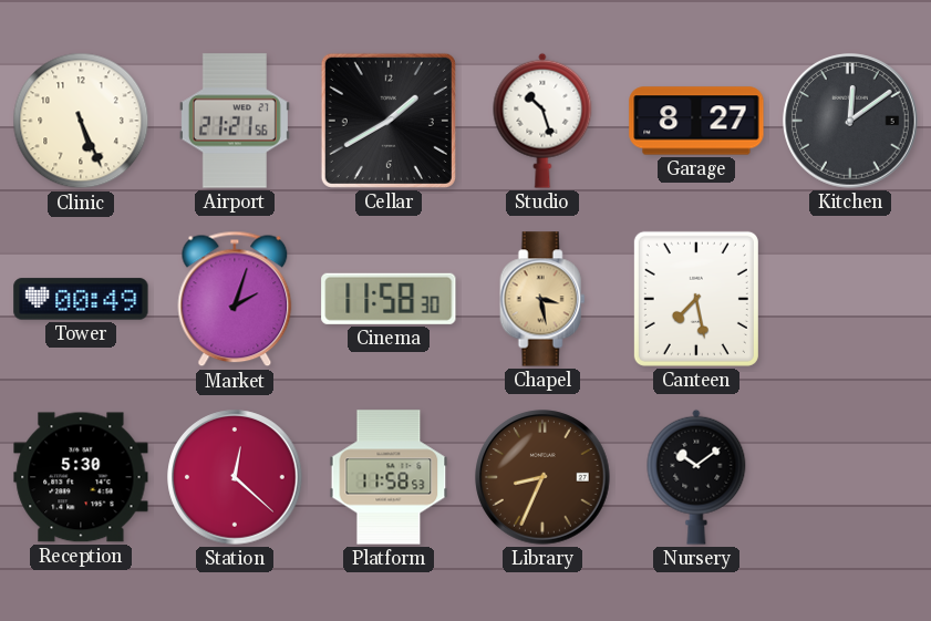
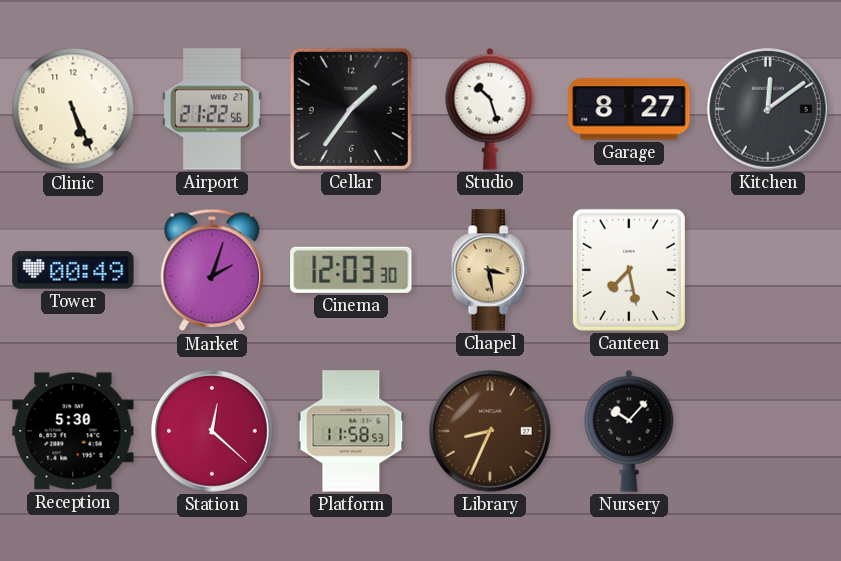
Airport: 21:21 -> 21:22
Cellar: 1:40 -> 1:36
Cinema: 11:58 -> 12:03
Nursery: 10:09 -> 10:07
